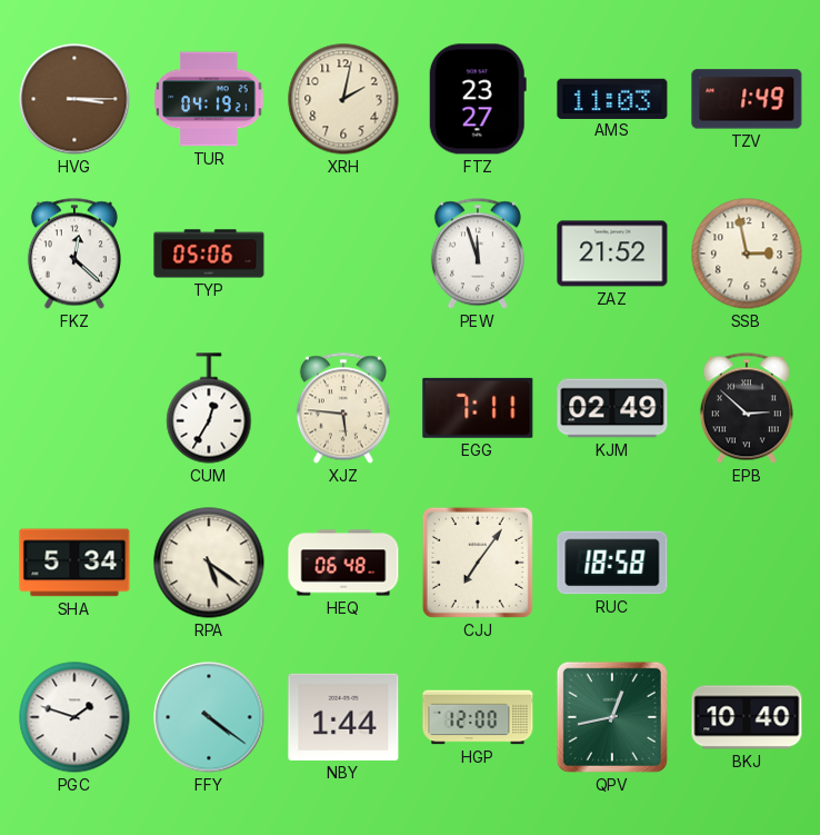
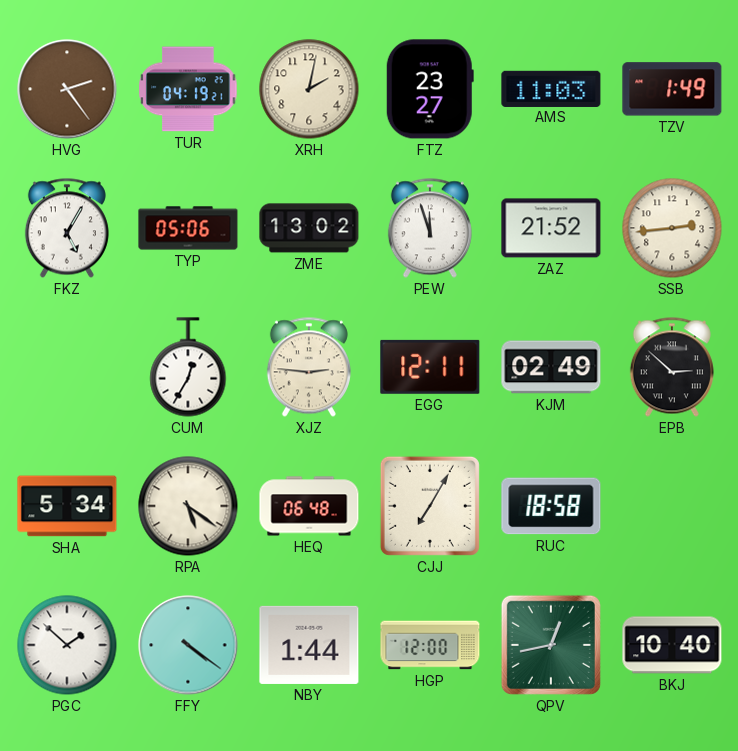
HVG: 3:15 -> 2:24
FKZ: 12:22 -> 5:05
ZME: none -> 13:02
SSB: 2:58 -> 2:44
XJZ: 5:46 -> 2:46
EGG: 7:11 -> 12:11
CJJ: 7:06 -> 7:05
PGC: 1:48 -> 1:52
